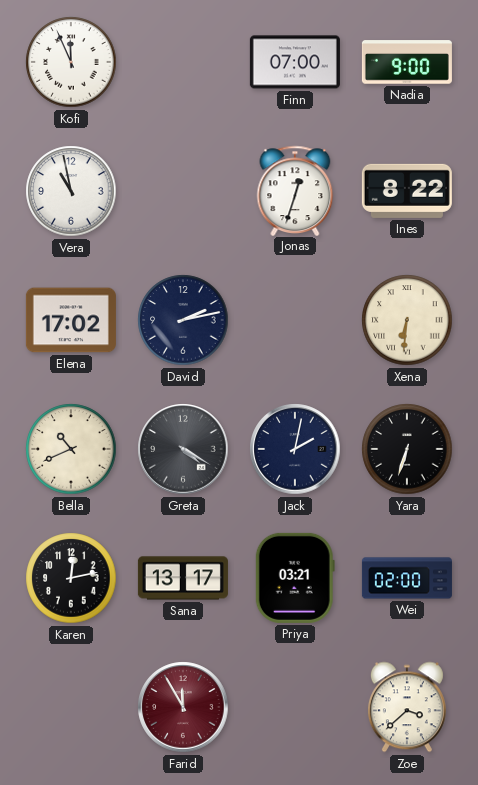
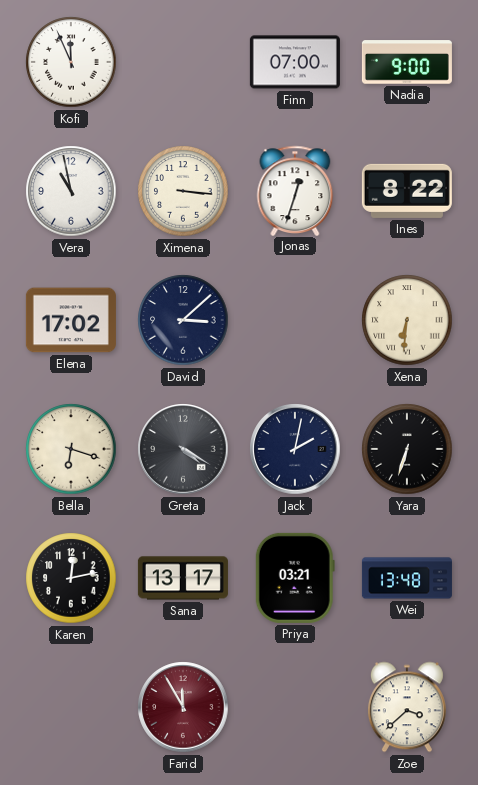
Ximena: none -> 3:16
David: 2:13 -> 3:08
Bella: 10:41 -> 6:18
Wei: 02:00 -> 13:48
